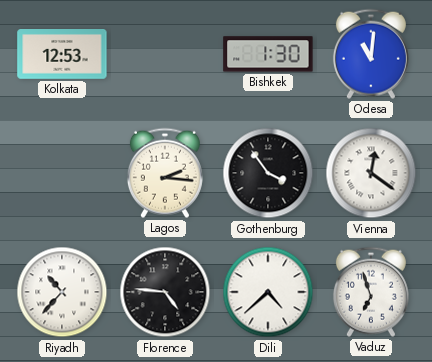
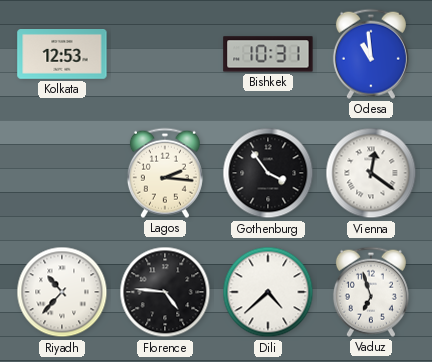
Bishkek: 1:30 -> 10:31
Odesa: 11:01 -> 10:59
